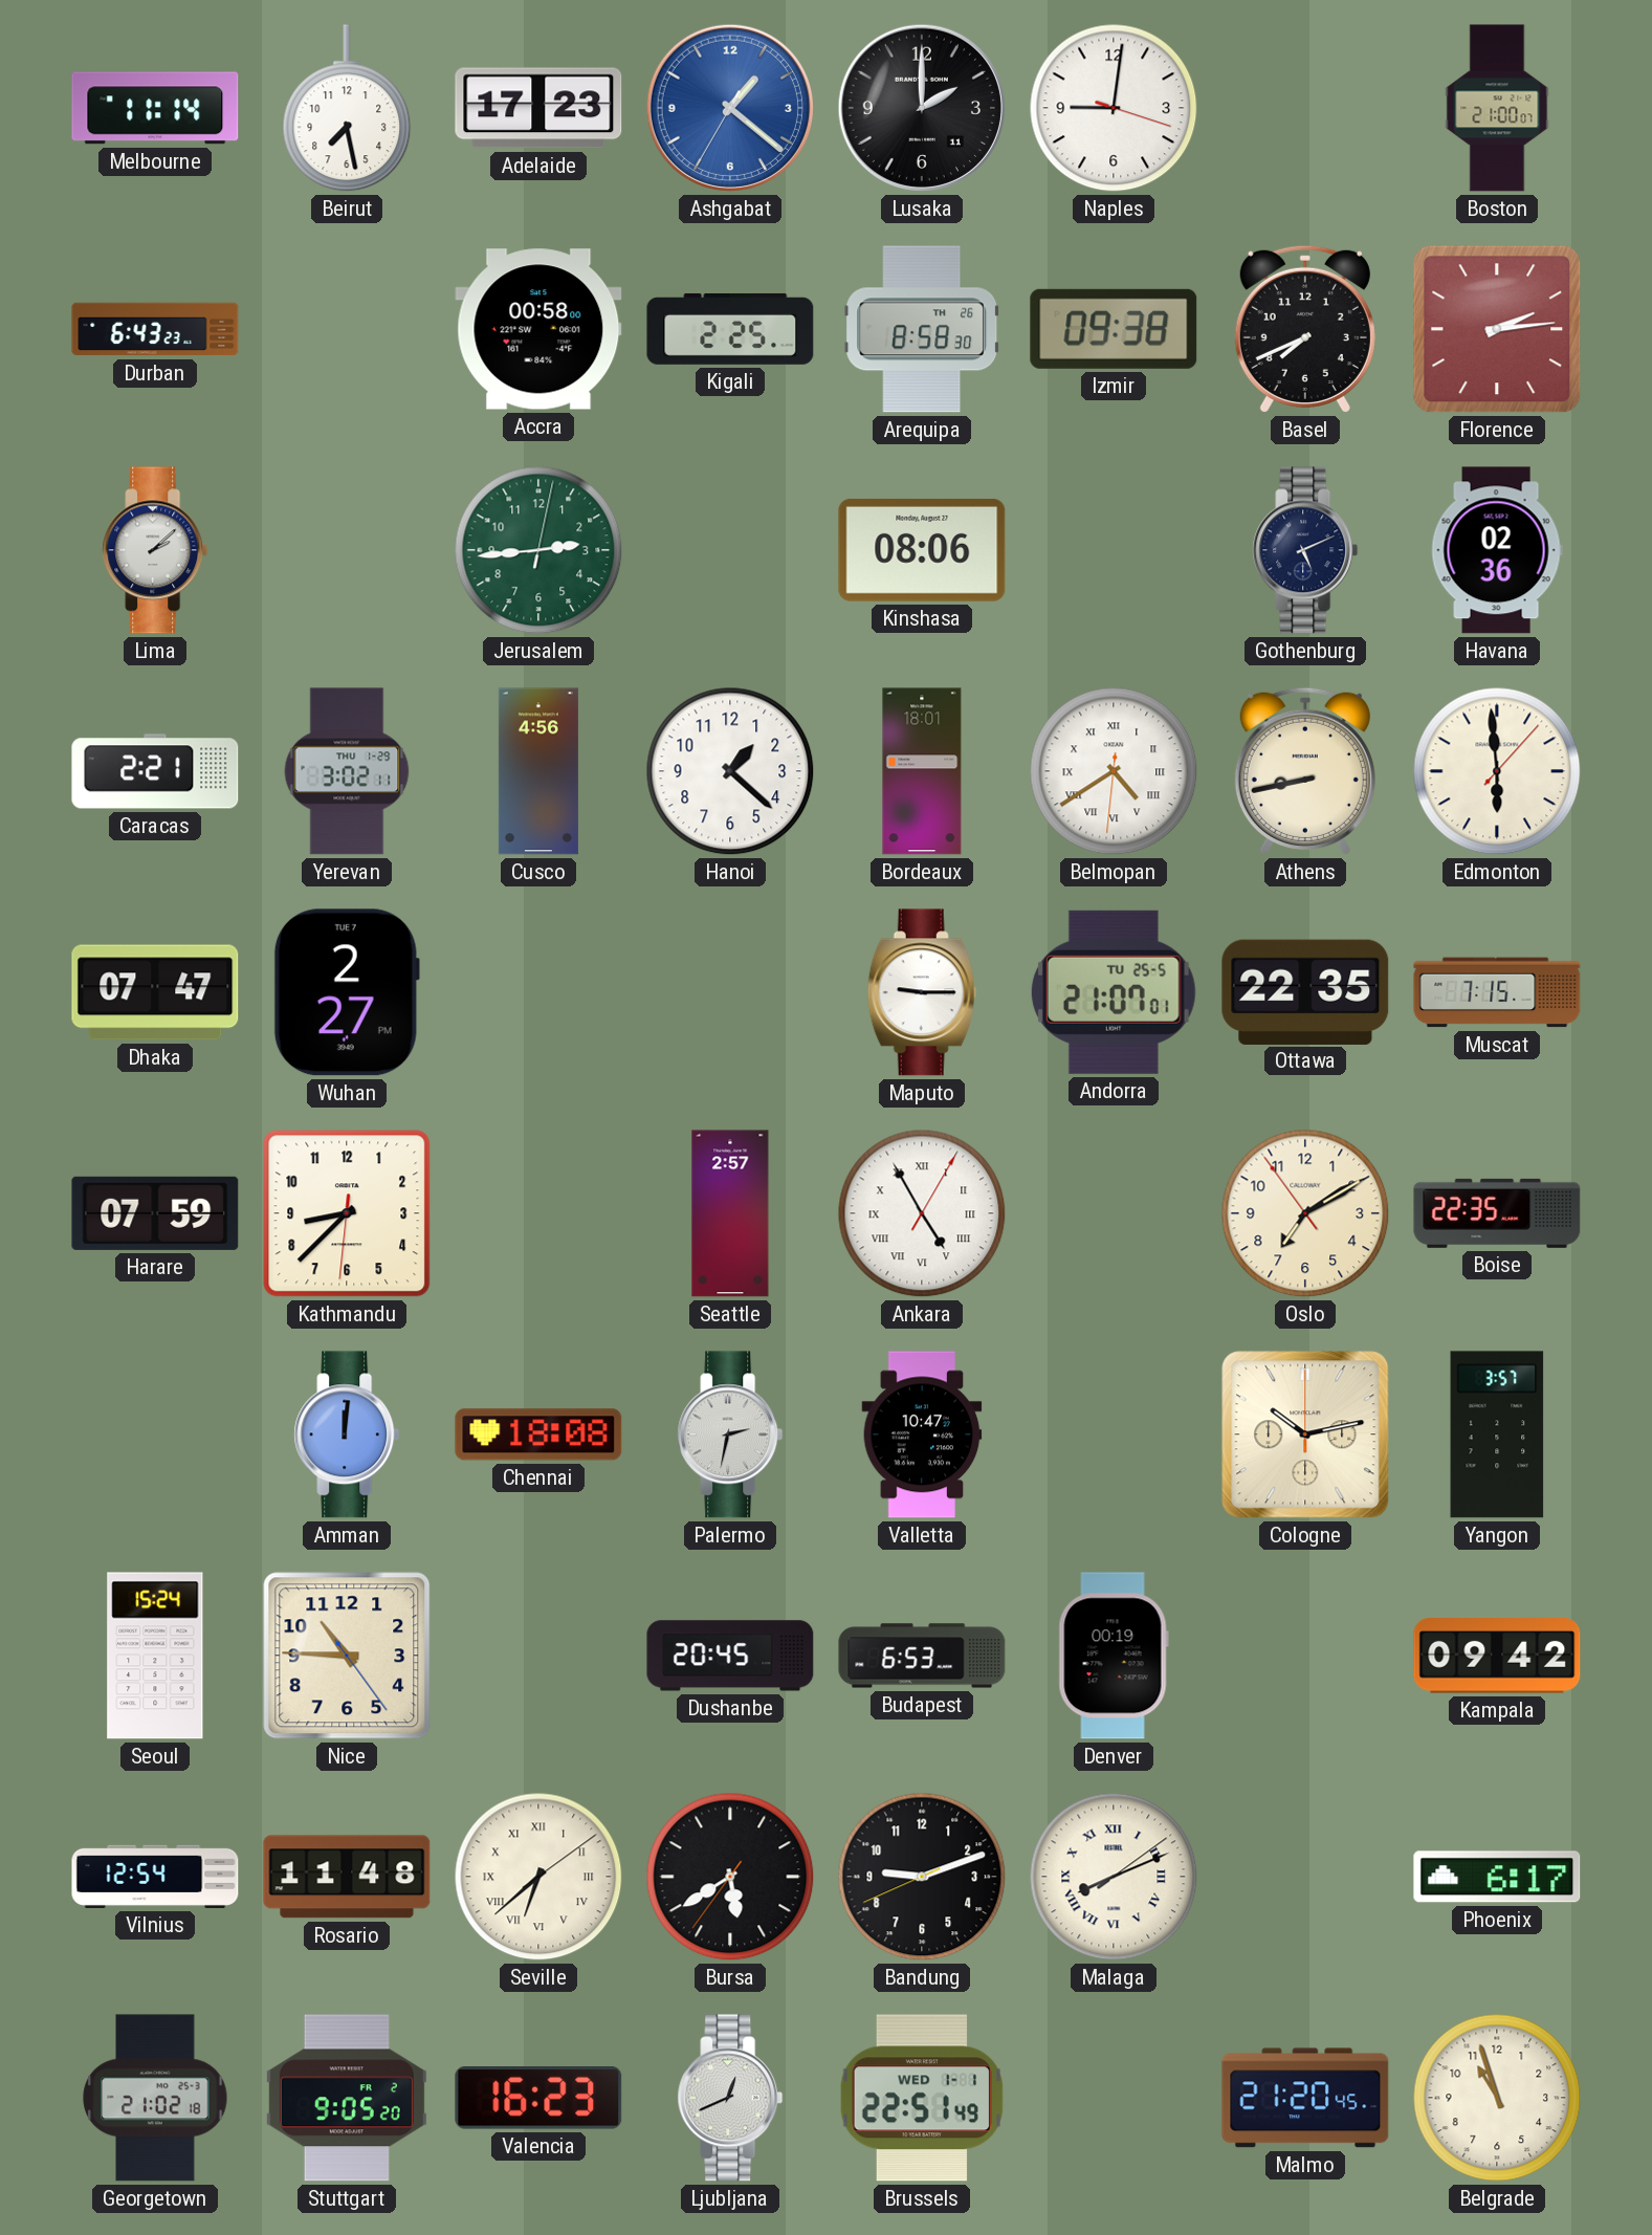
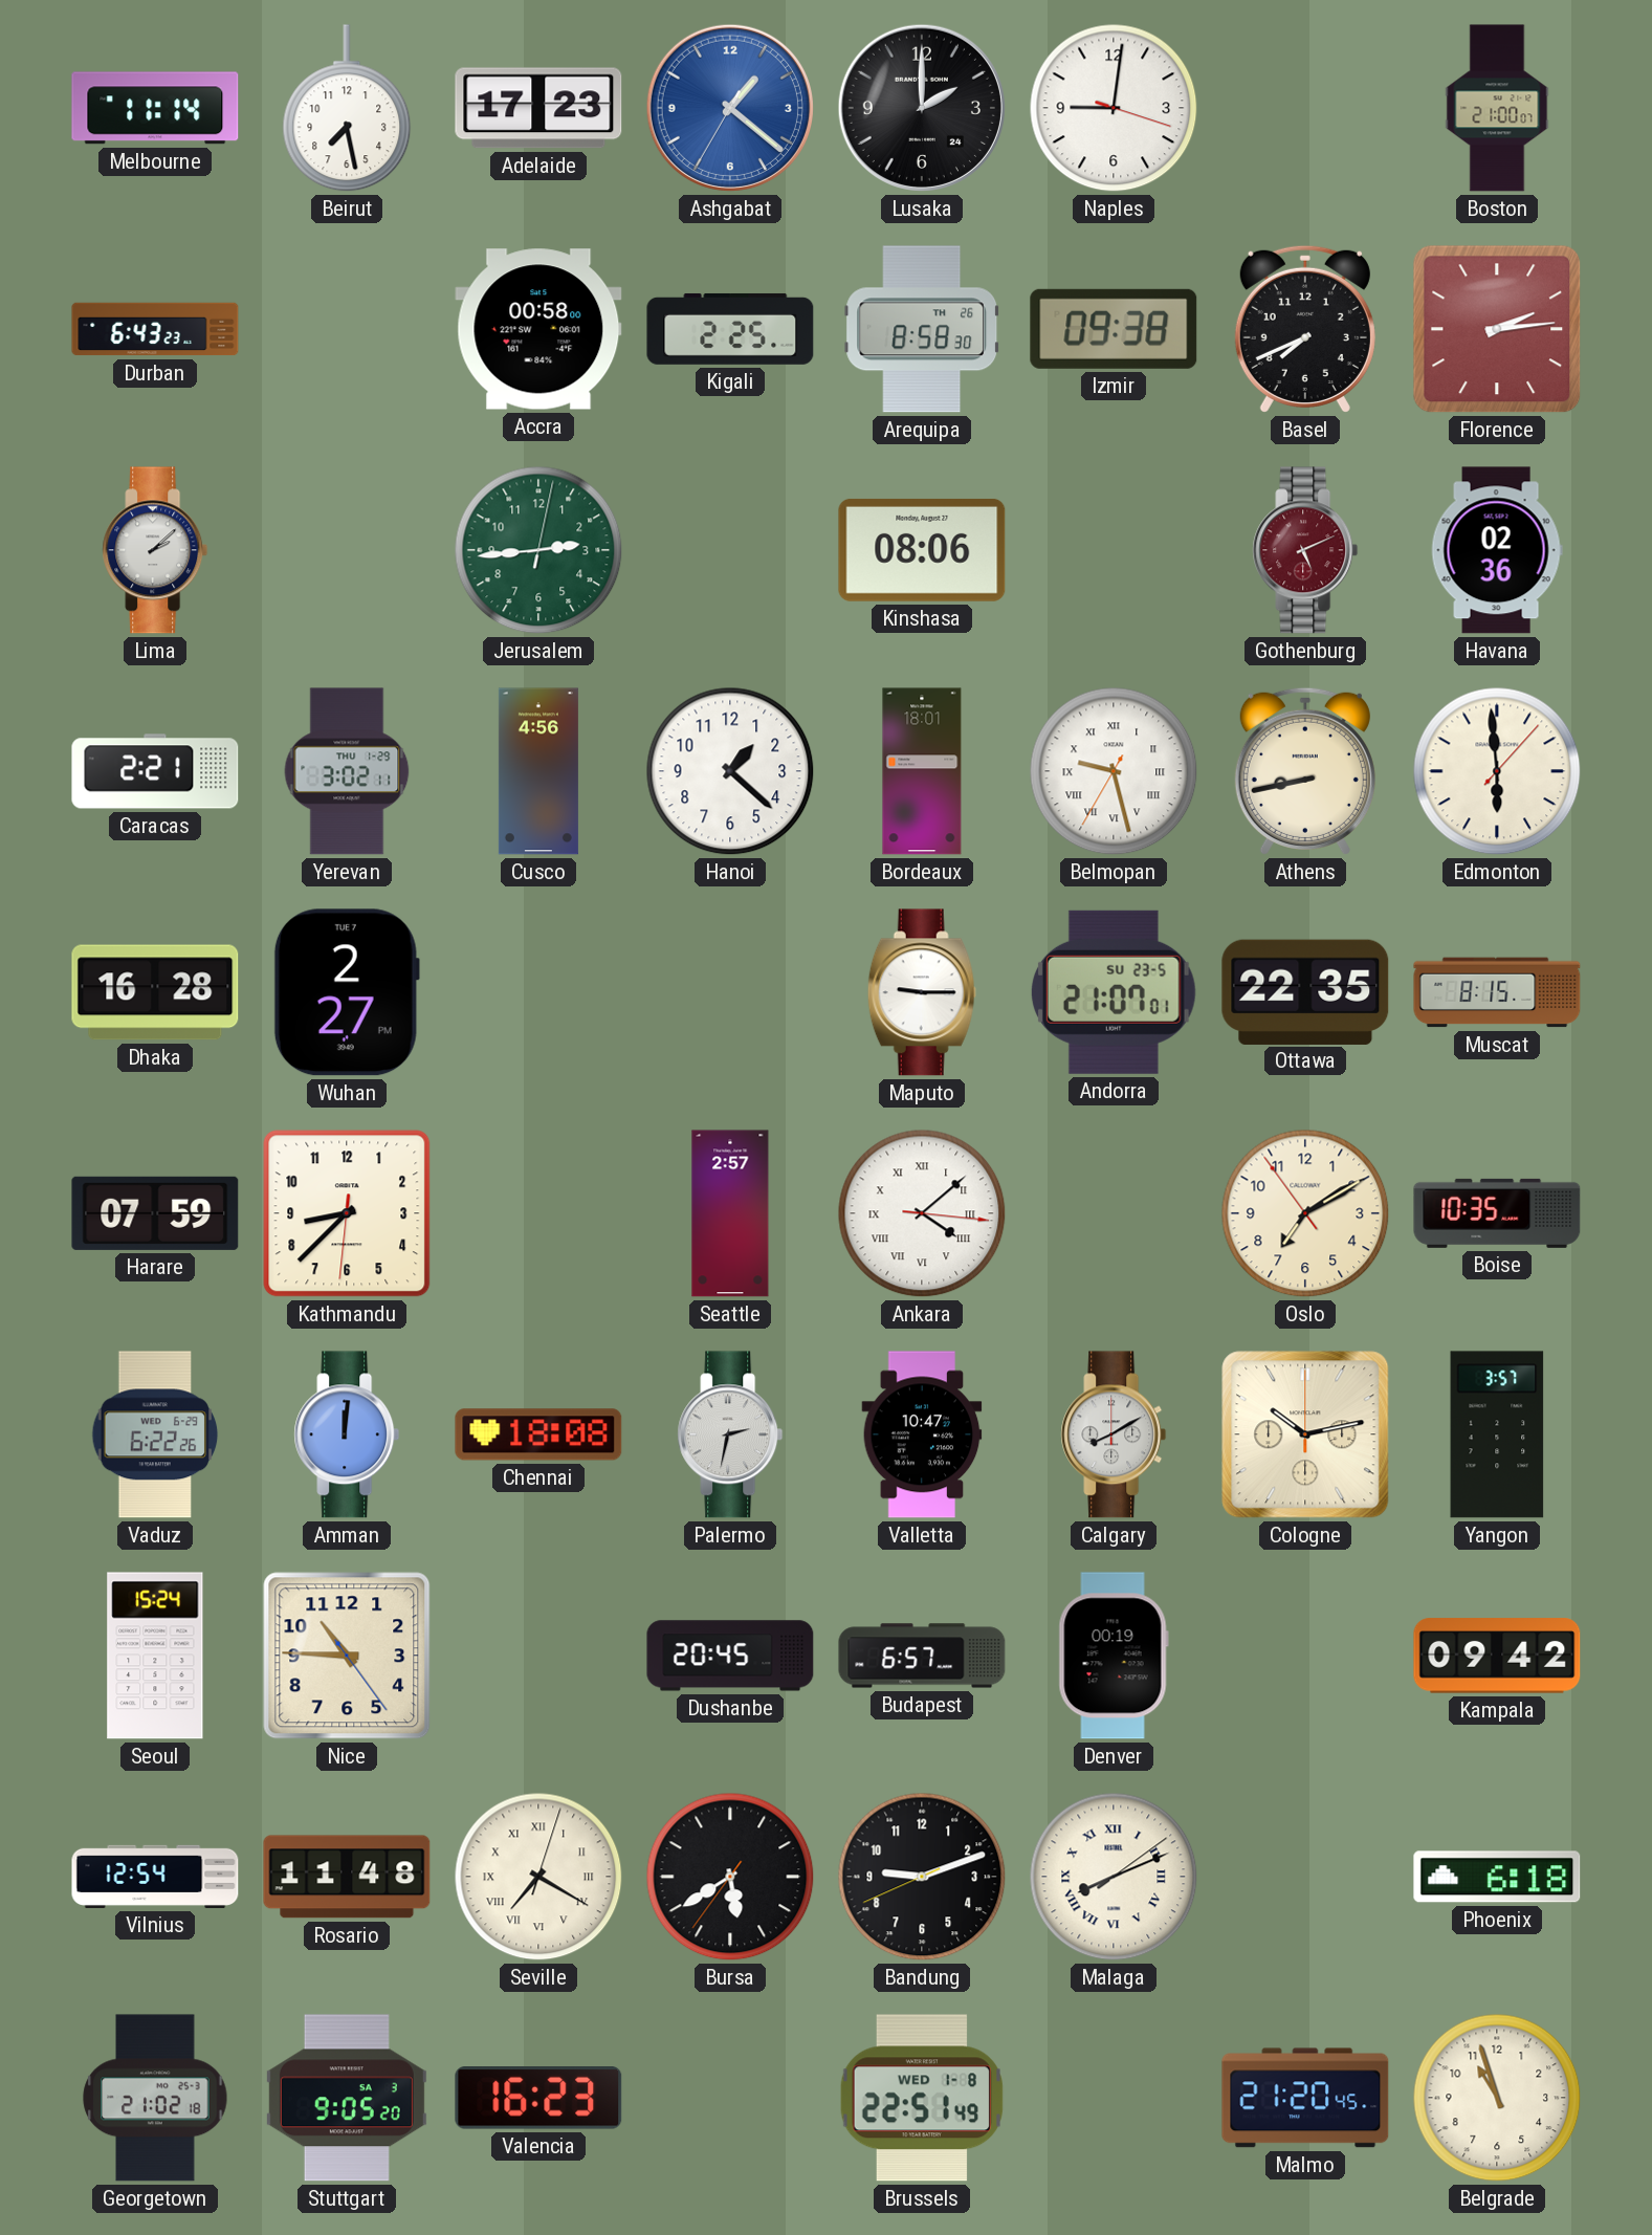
Lusaka date: 11 -> 24
Gothenburg dial: navy -> burgundy
Belmopan: 4:39 -> 9:27
Dhaka: 07:47 -> 16:28
Andorra date: TU 25-5 -> SU 23-5
Muscat: 7:15 -> 8:15
Ankara: 4:55 -> 4:08
Boise: 22:35 -> 10:35
Vaduz: none -> 6:22
Calgary: none -> 8:10
Budapest: 6:53 -> 6:57
Seville: 6:38 -> 7:20
Phoenix: 6:17 -> 6:18
Stuttgart date: FR 2 -> SA 3
Ljubljana: 12:41 -> none
Brussels date: WED 1-1 -> WED 1-8
